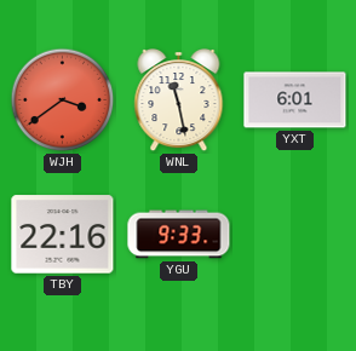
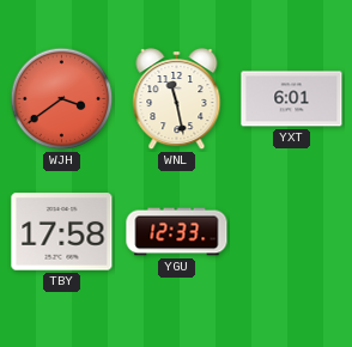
TBY: 22:16 -> 17:58
YGU: 9:33 -> 12:33
